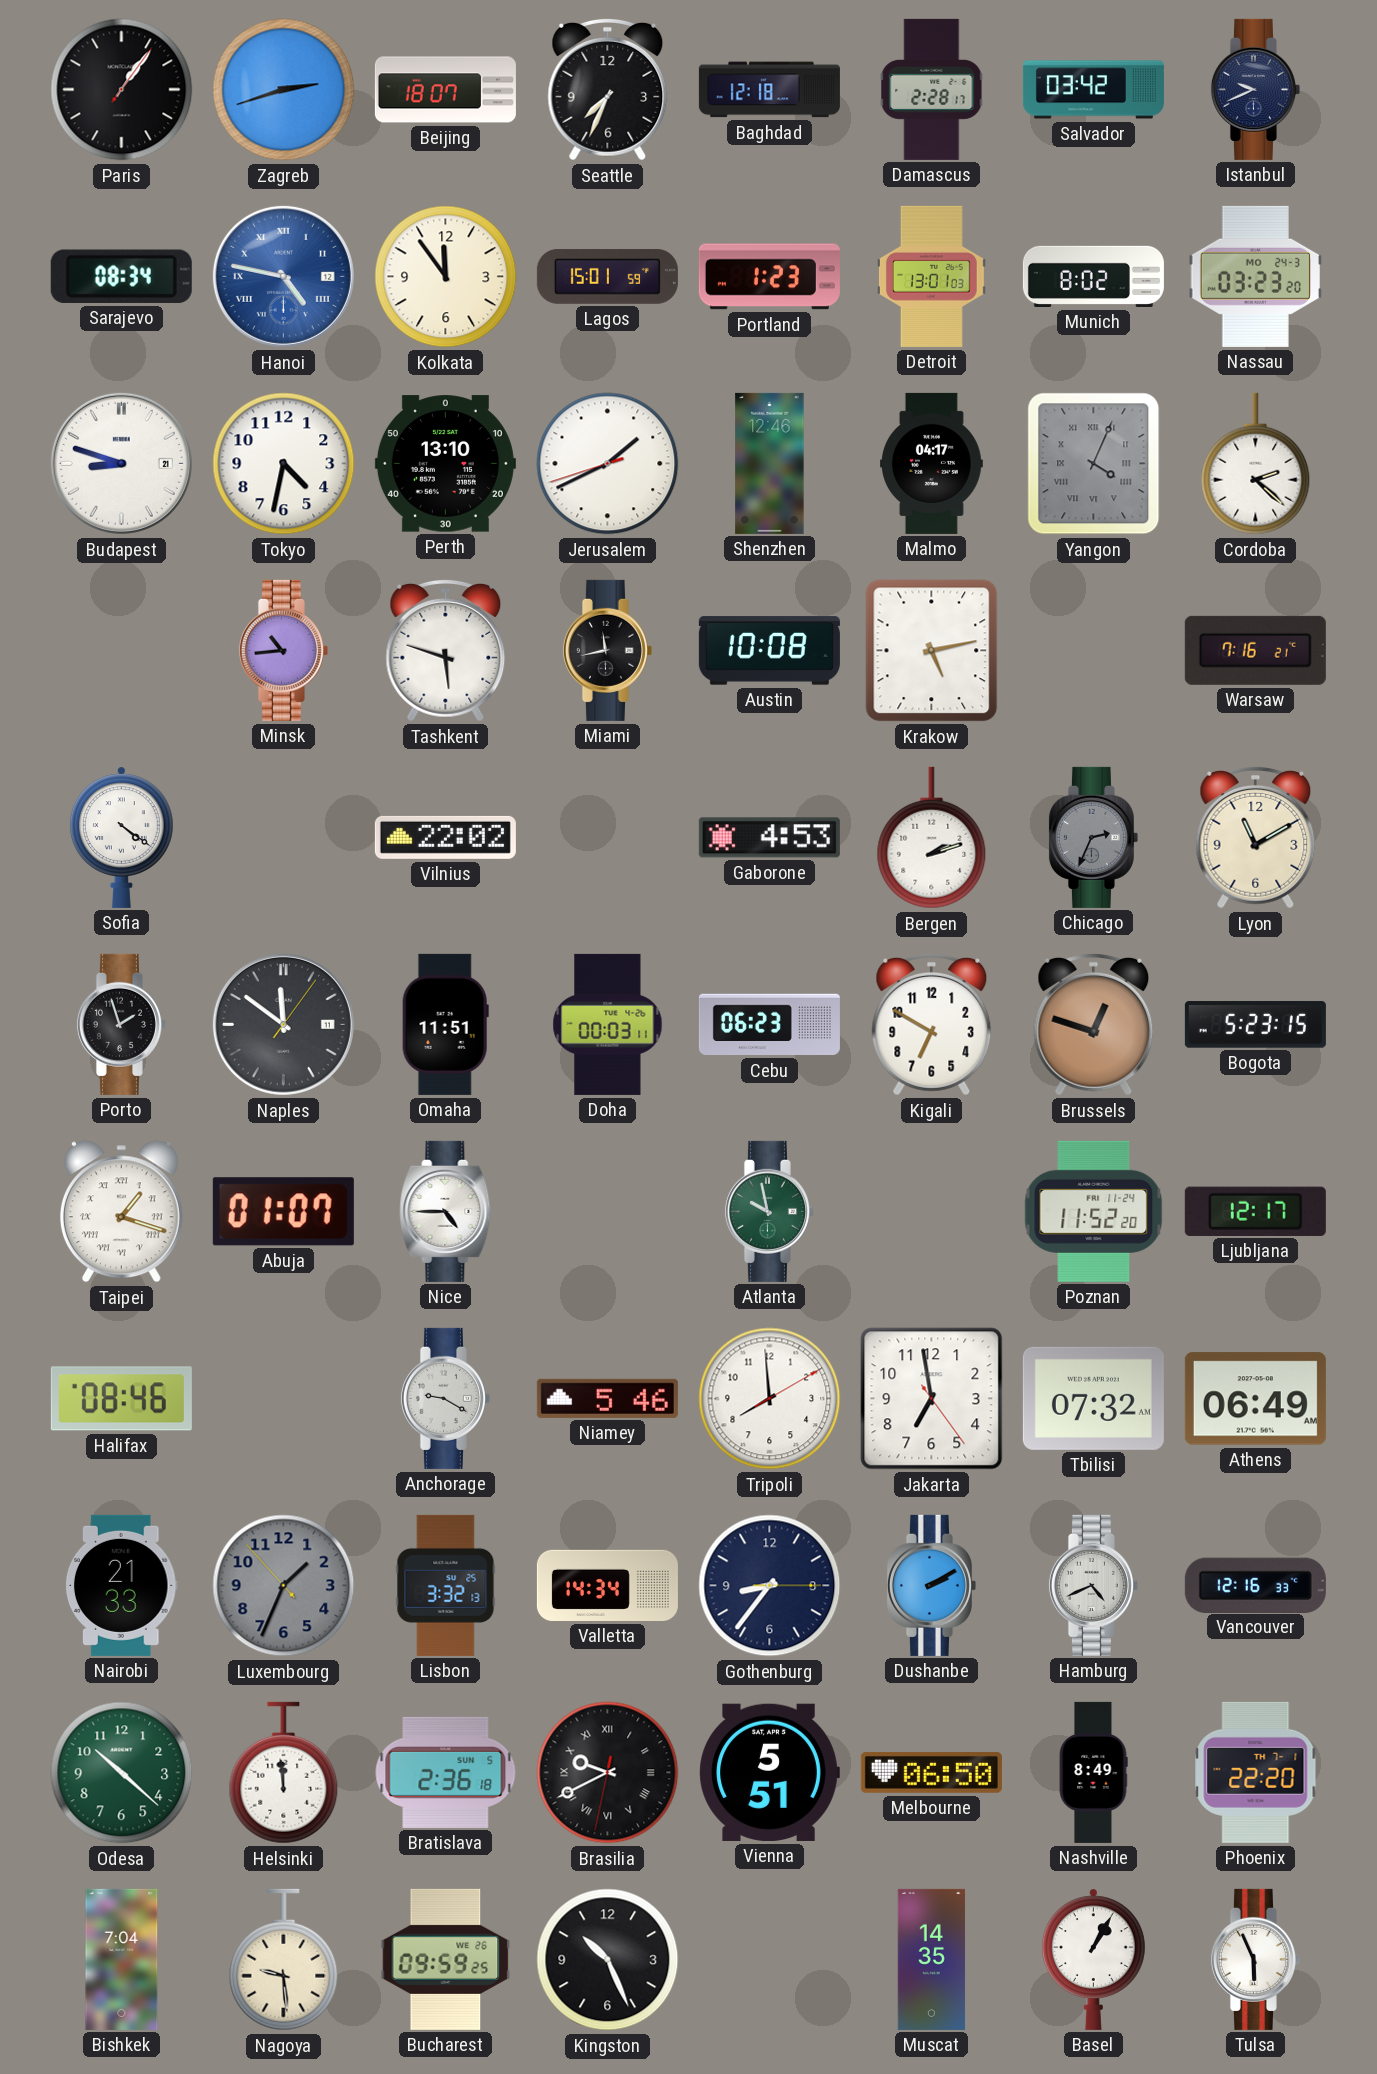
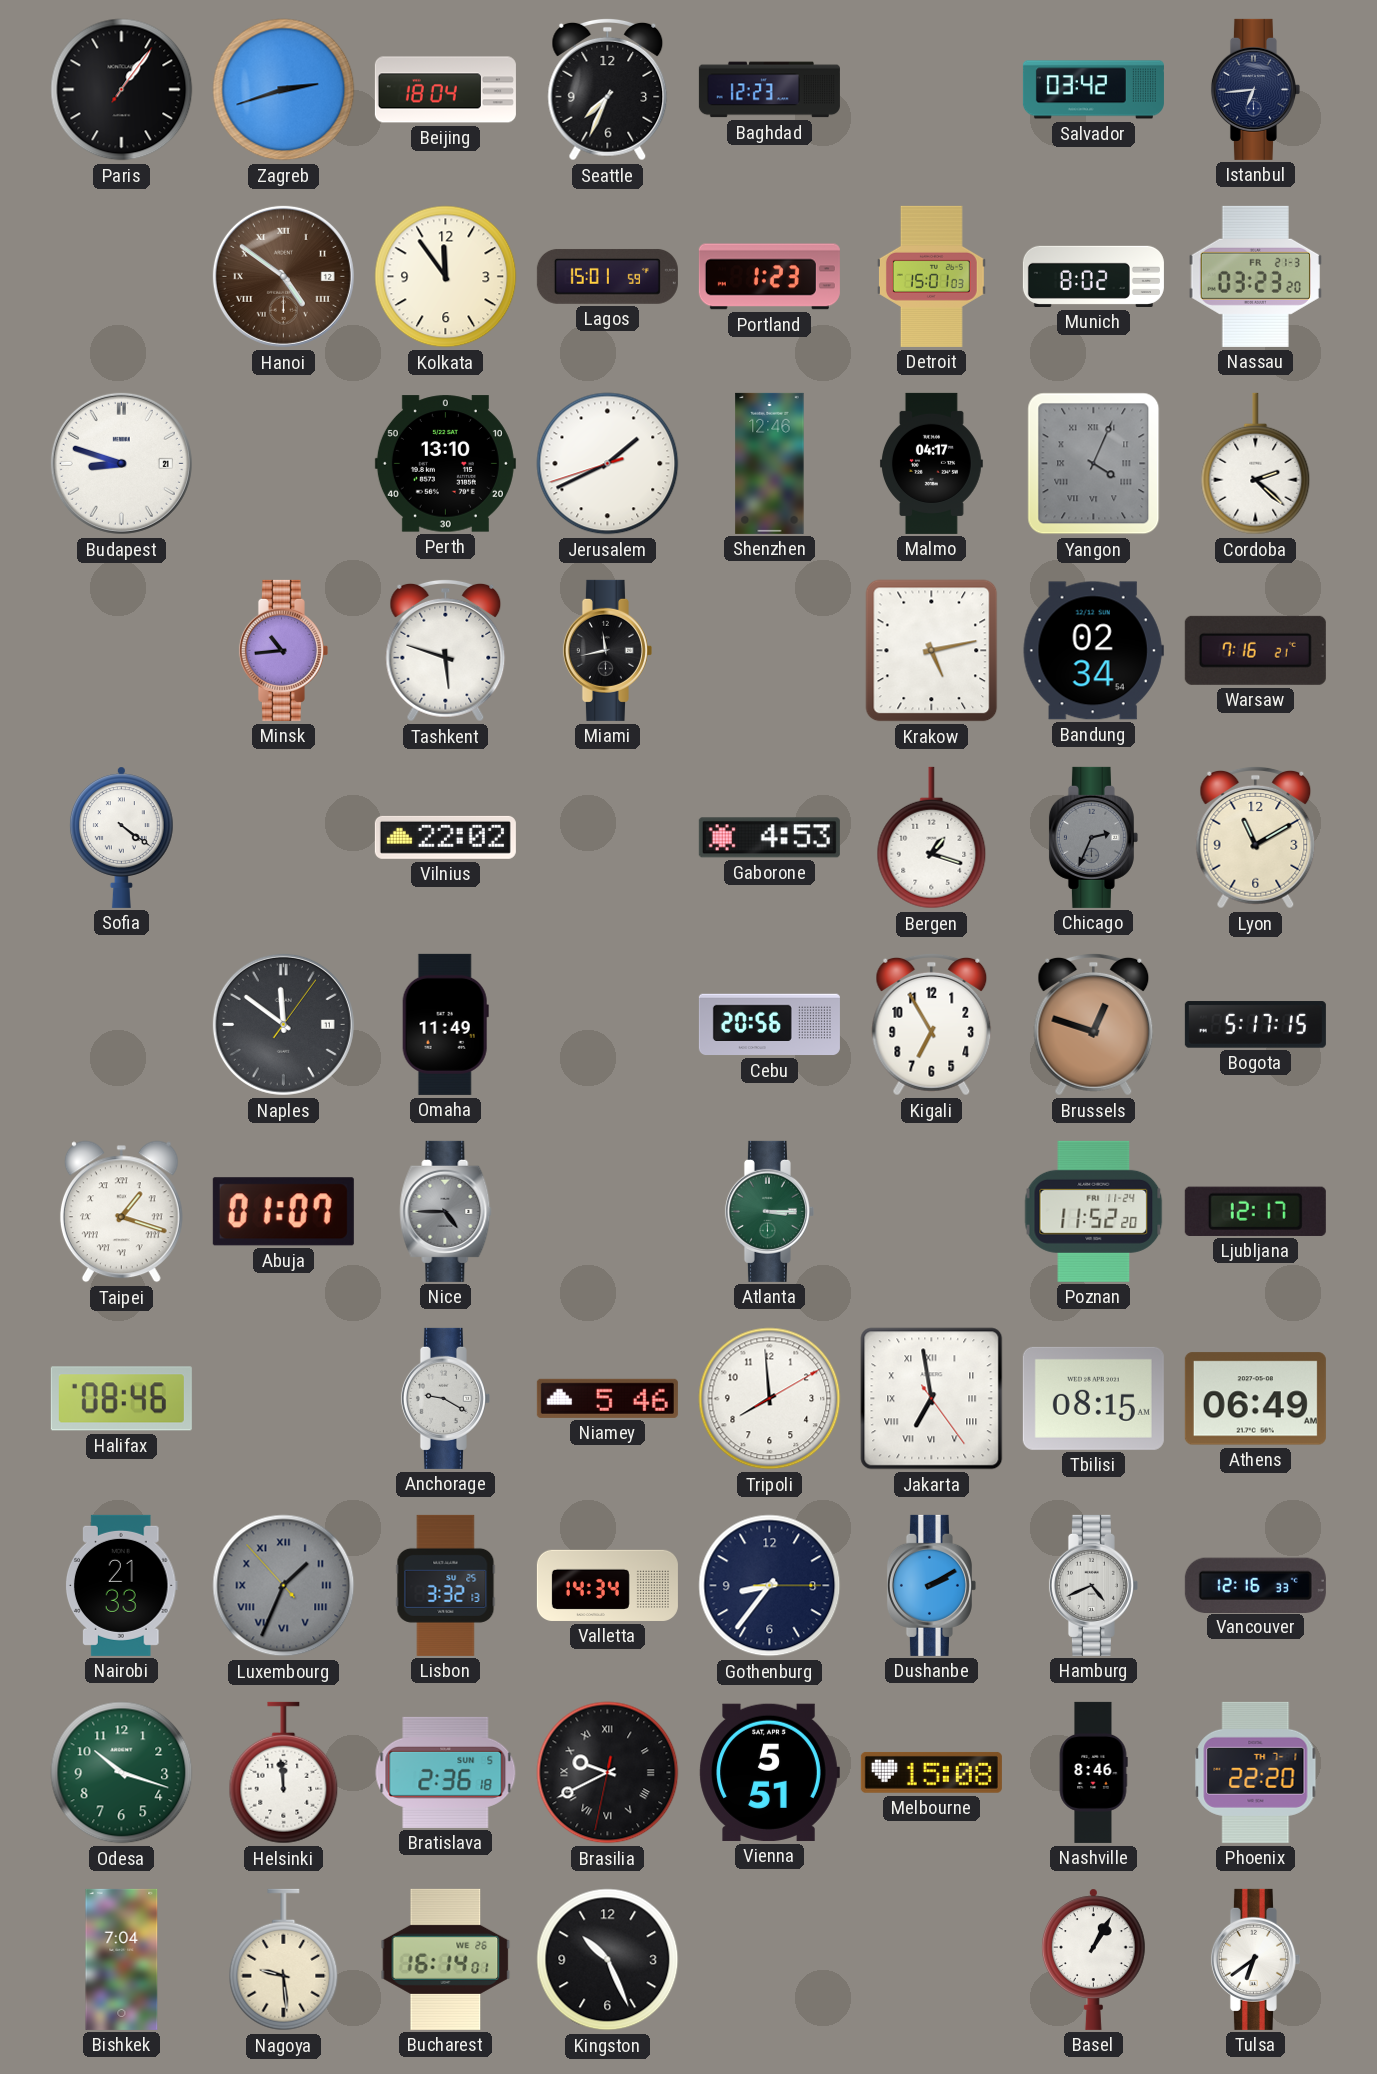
Beijing: 18:07 -> 18:04
Baghdad: 12:18 -> 12:23
Damascus: 2:28 -> none
Istanbul: 9:41 -> 6:44
Sarajevo: 08:34 -> none
Hanoi: 4:47 -> 4:51
Hanoi dial: blue -> brown
Detroit: 13:01 -> 15:01
Nassau date: MO 24-3 -> FR 21-3
Tokyo: 4:32 -> none
Austin: 10:08 -> none
Bandung: none -> 02:34
Bergen: 2:12 -> 1:18
Porto: 1:57 -> none
Omaha: 11:51 -> 11:49
Doha: 00:03 -> none
Cebu: 06:23 -> 20:56
Kigali: 6:50 -> 6:55
Bogota: 5:23 -> 5:17
Nice dial: white -> grey
Atlanta: 9:58 -> 3:15
Jakarta numerals: Arabic -> Roman
Tbilisi: 07:32 -> 08:15
Luxembourg numerals: Arabic -> Roman
Odesa: 10:22 -> 10:18
Melbourne: 06:50 -> 15:08
Nashville: 8:49 -> 8:46
Bucharest: 09:59 -> 16:14
Muscat: 14:35 -> none
Tulsa: 5:56 -> 6:39
